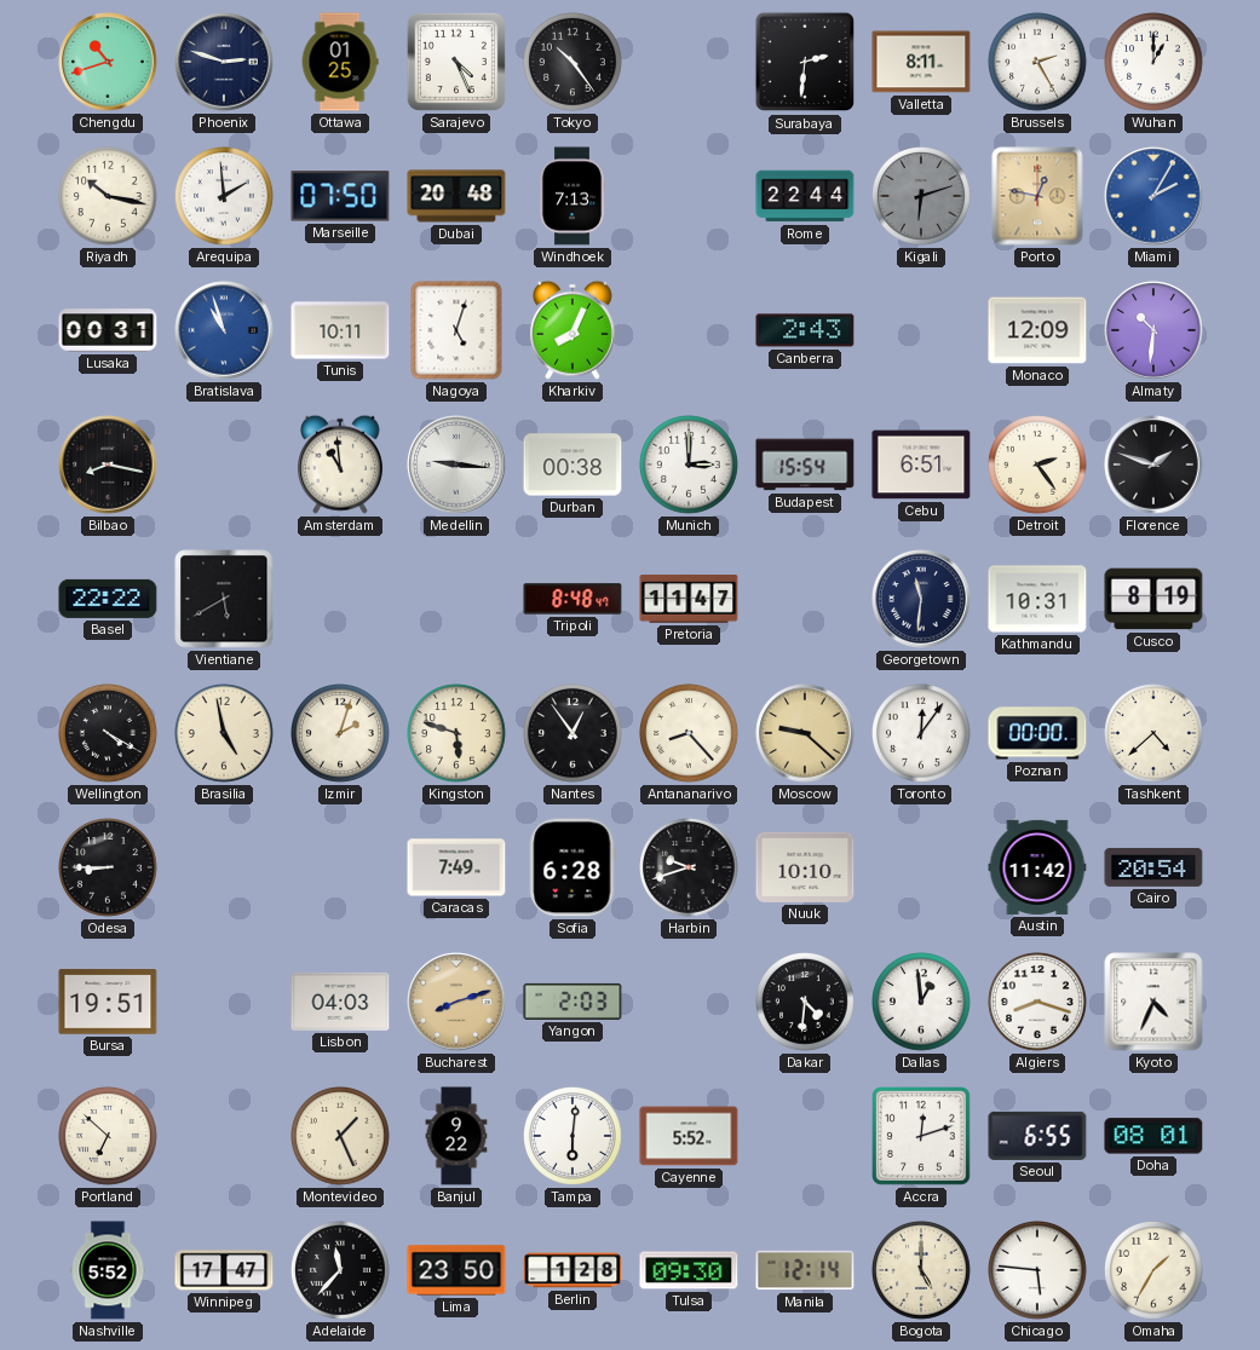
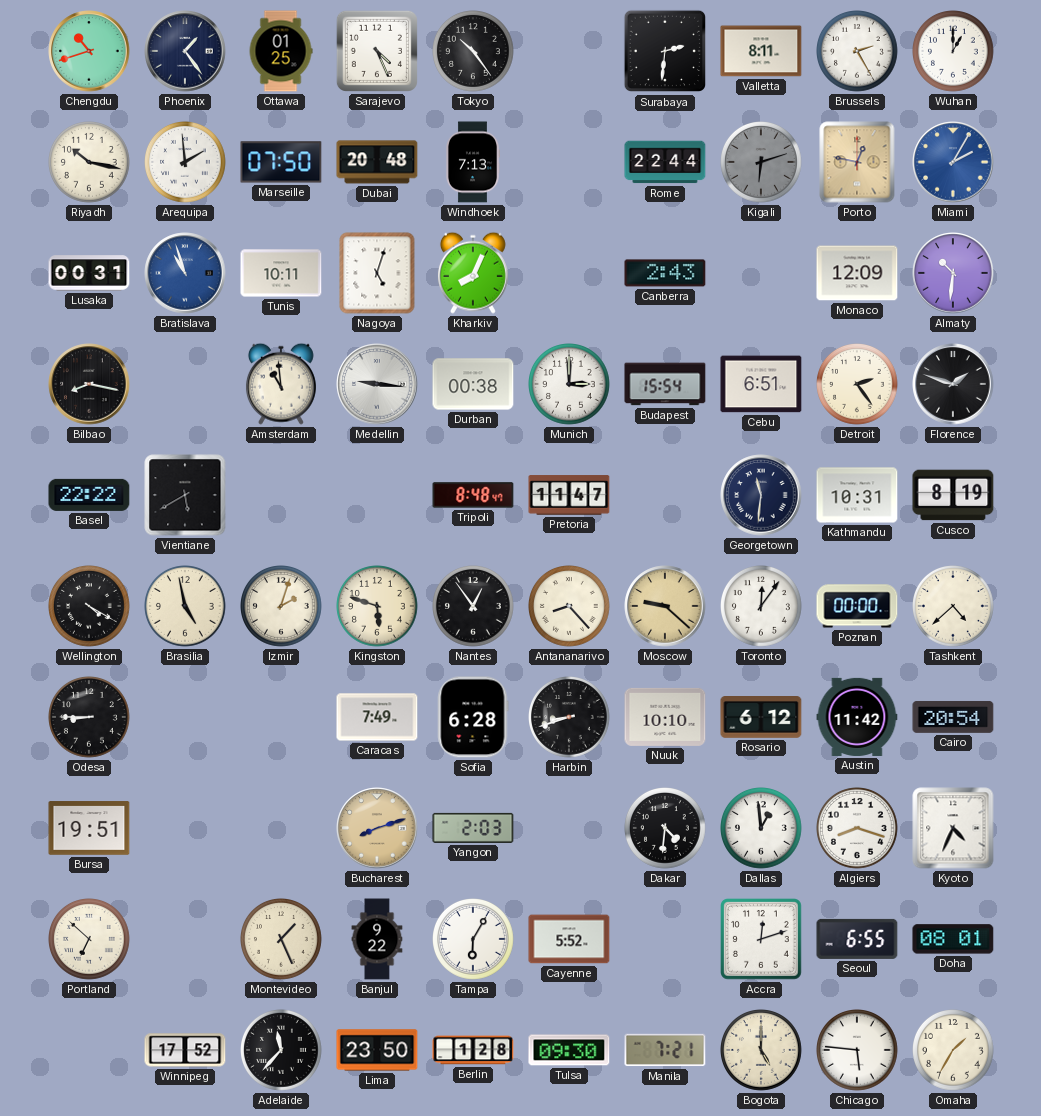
Phoenix: 2:48 -> 1:24
Harbin: 9:42 -> 8:42
Rosario: none -> 6:12
Lisbon: 04:03 -> none
Tampa: 6:01 -> 6:05
Nashville: 5:52 -> none
Winnipeg: 17:47 -> 17:52
Manila: 12:14 -> 7:21
